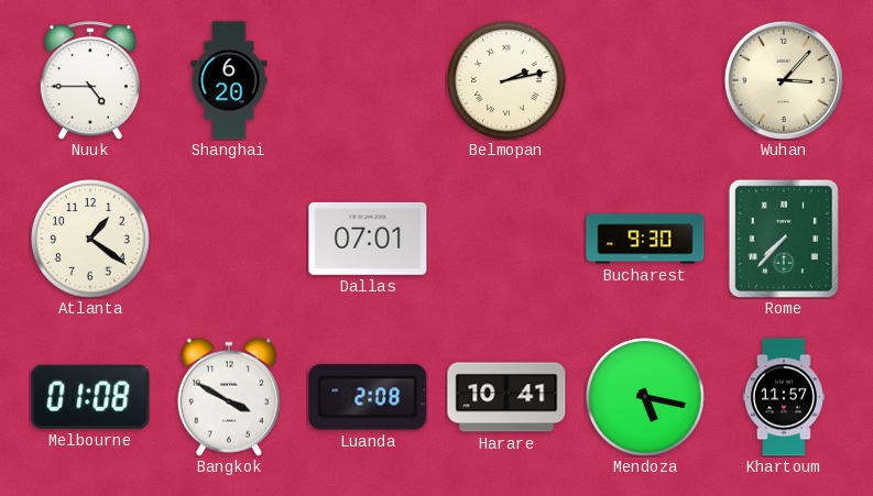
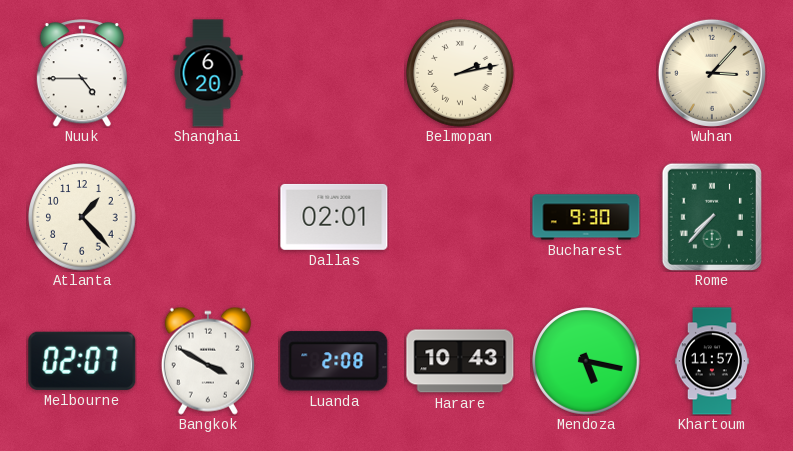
Atlanta: 1:21 -> 1:23
Dallas: 07:01 -> 02:01
Melbourne: 01:08 -> 02:07
Harare: 10:41 -> 10:43
